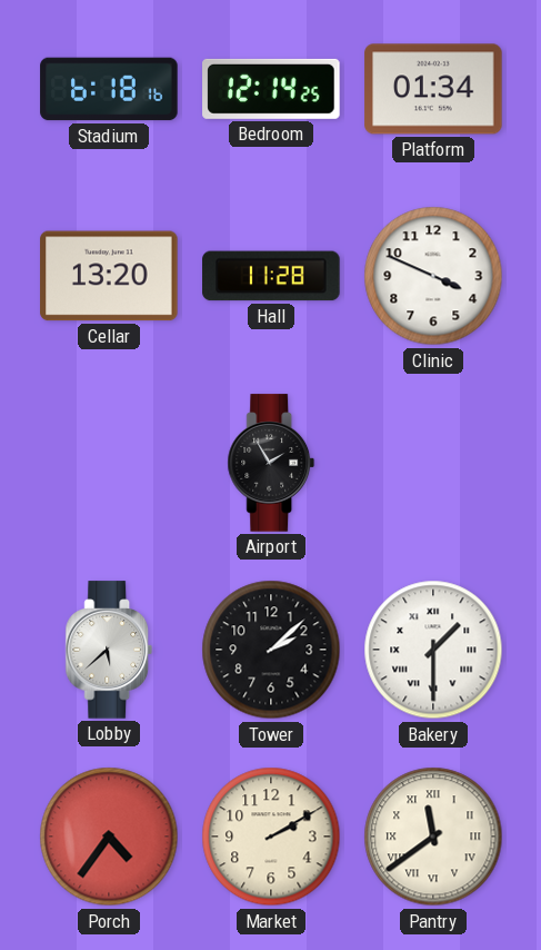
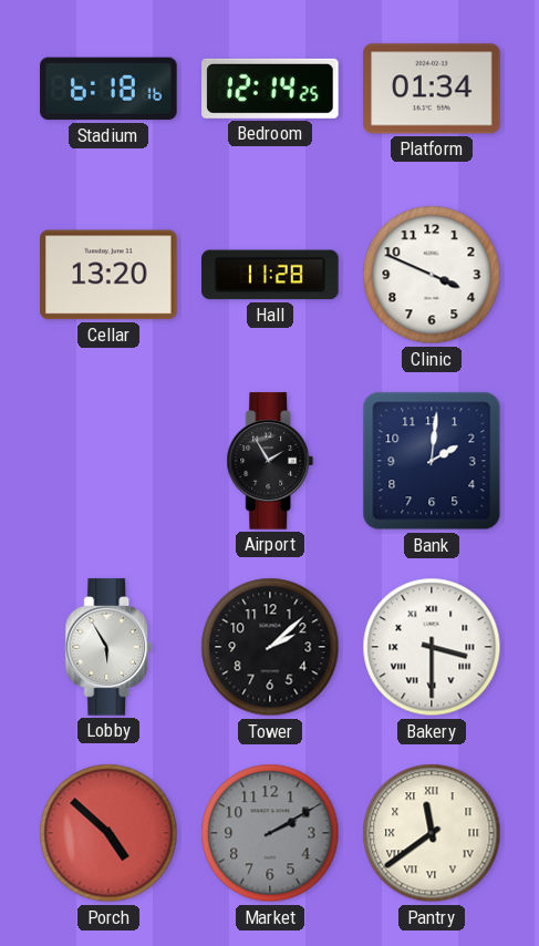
Bank: none -> 2:01
Lobby: 5:38 -> 5:55
Bakery: 1:30 -> 3:30
Porch: 4:36 -> 4:52
Market dial: cream -> grey
